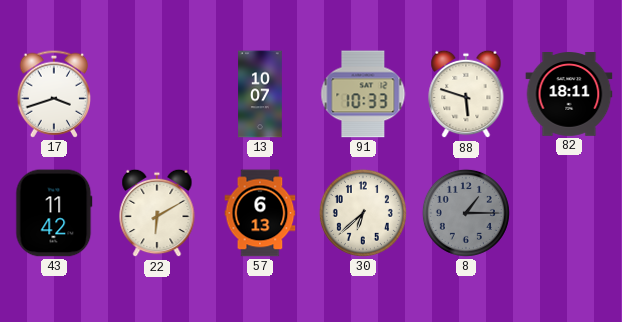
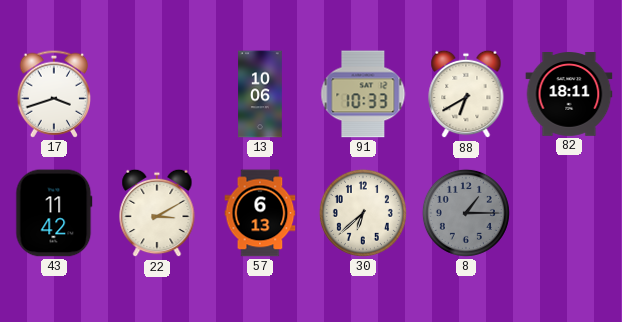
13: 10:07 -> 10:06
88: 5:48 -> 6:40
22: 6:10 -> 3:10
